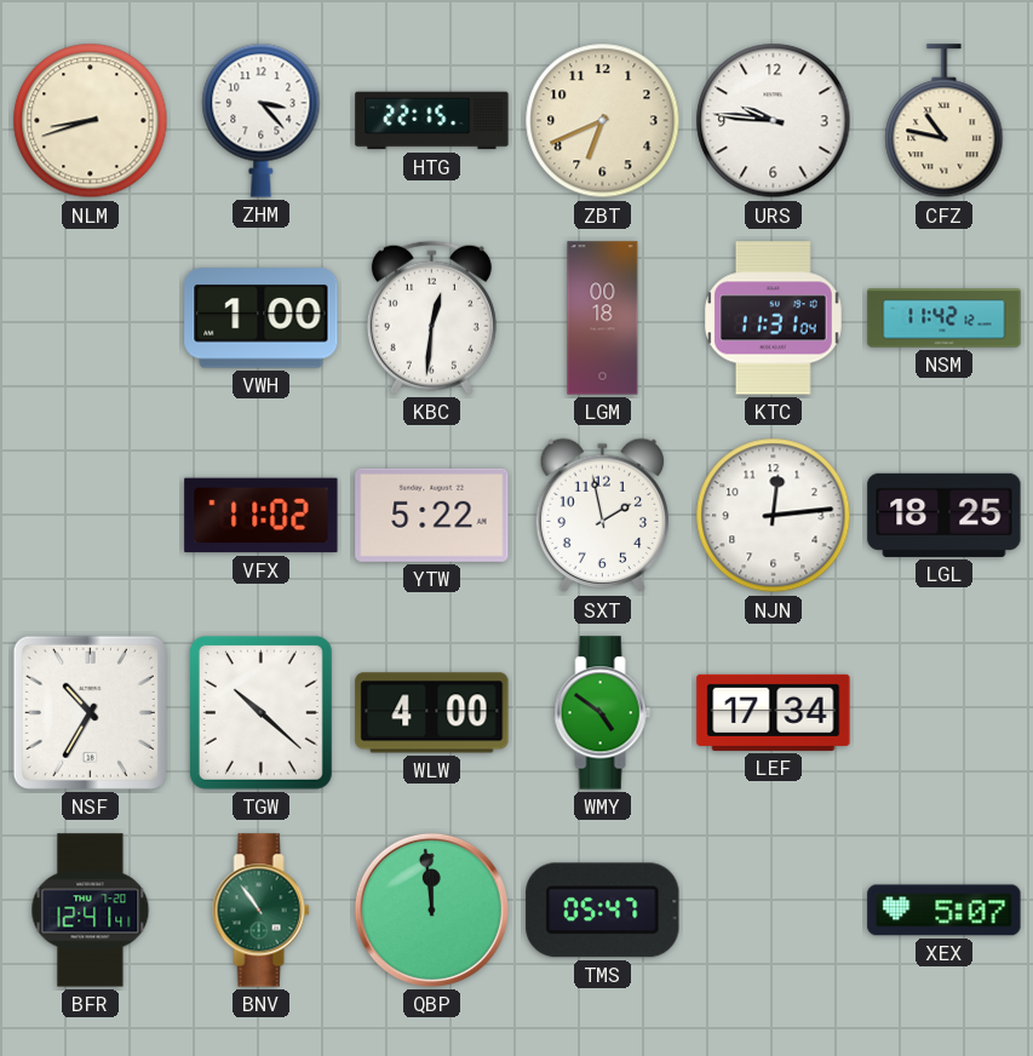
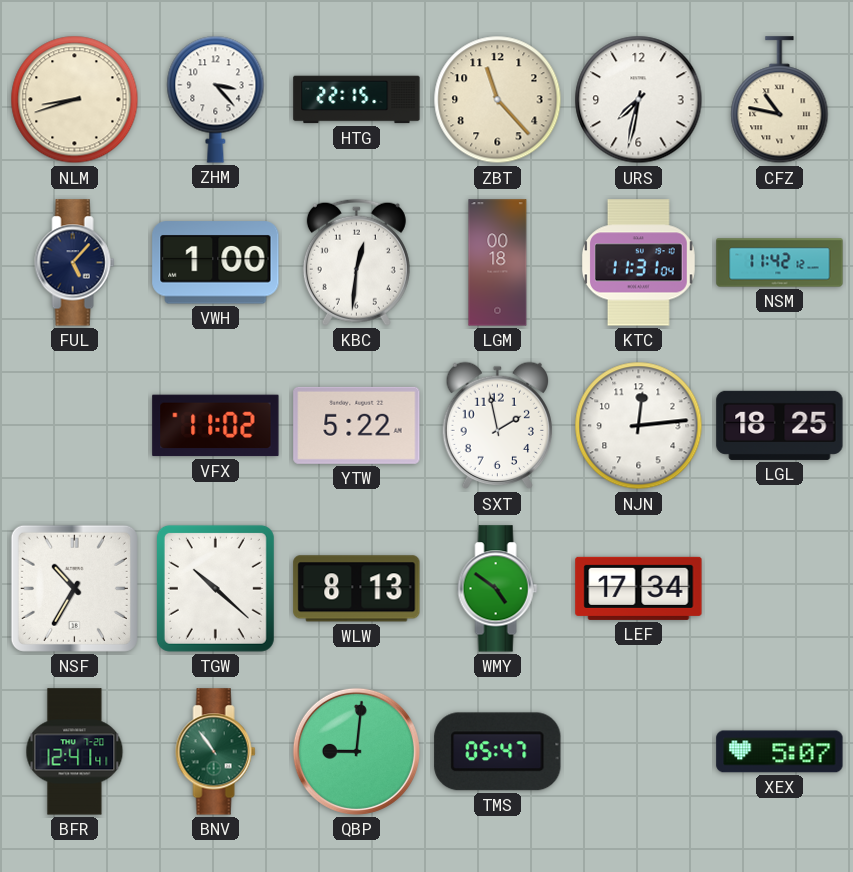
ZBT: 6:41 -> 11:23
URS: 9:46 -> 7:32
FUL: none -> 5:07
WLW: 4:00 -> 8:13
QBP: 11:59 -> 9:01
